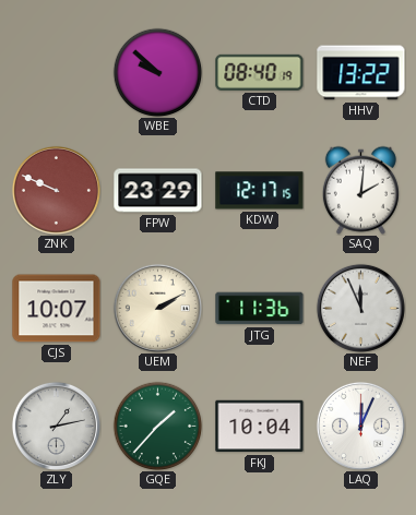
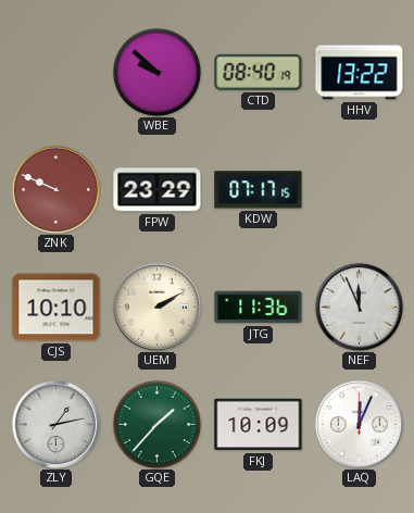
KDW: 12:17 -> 07:17
SAQ: 2:01 -> none
CJS: 10:07 -> 10:10
FKJ: 10:04 -> 10:09
